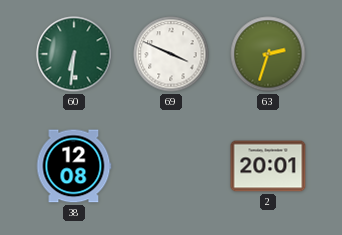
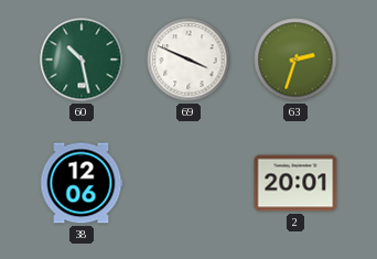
60: 6:31 -> 10:28
38: 12:08 -> 12:06
